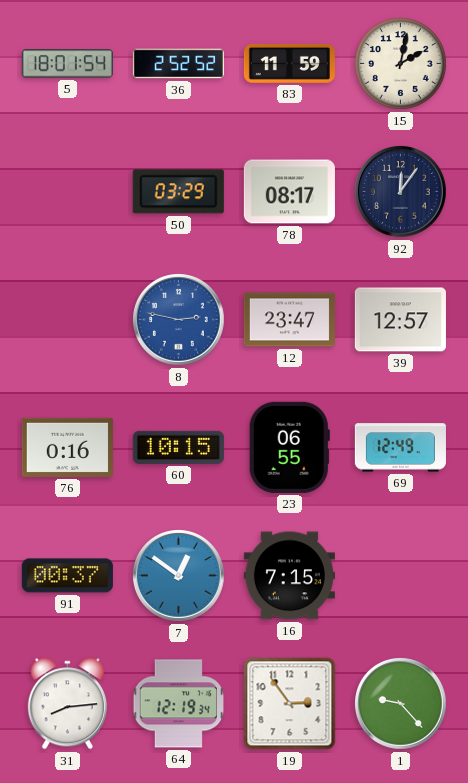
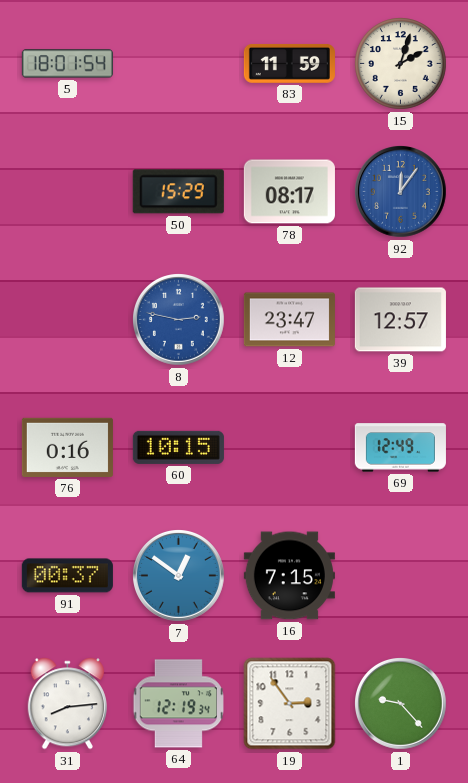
36: 2:52 -> none
15: 2:02 -> 2:03
50: 03:29 -> 15:29
92 dial: navy -> blue
23: 06:55 -> none
